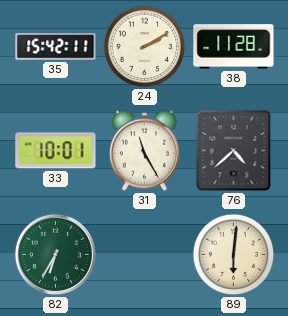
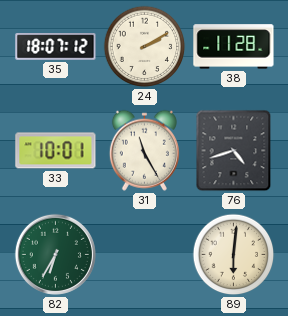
35: 15:42 -> 18:07
76: 4:38 -> 4:42
